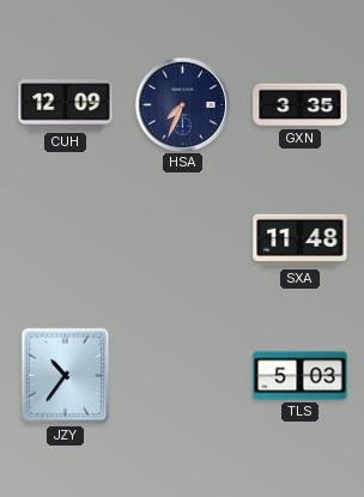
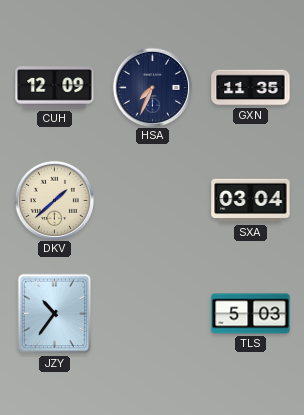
GXN: 3:35 -> 11:35
DKV: none -> 1:38
SXA: 11:48 -> 03:04
